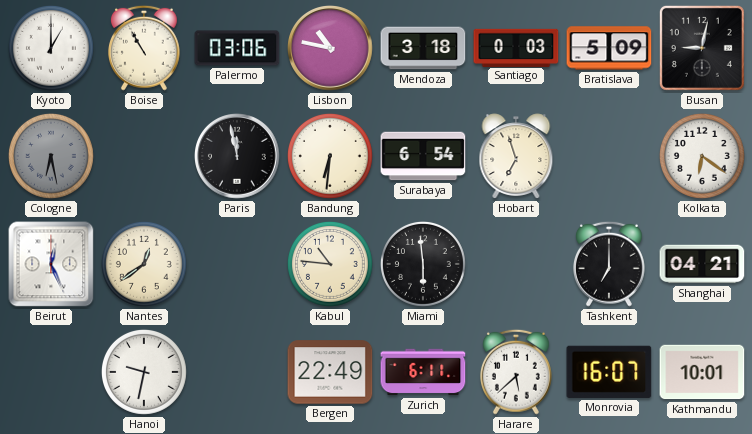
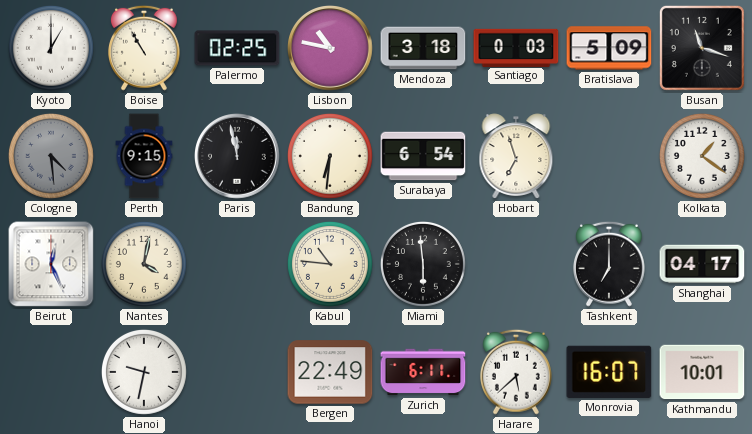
Palermo: 03:06 -> 02:25
Busan: 9:02 -> 11:18
Cologne: 6:28 -> 4:29
Perth: none -> 9:15
Kolkata: 6:21 -> 1:21
Nantes: 12:39 -> 4:02
Shanghai: 04:21 -> 04:17
